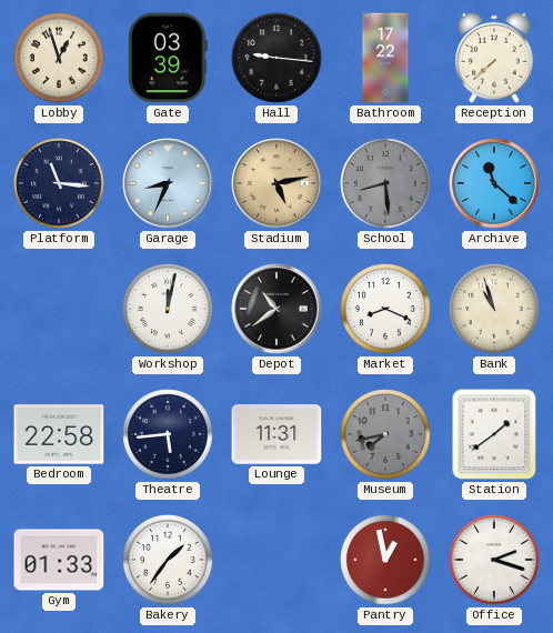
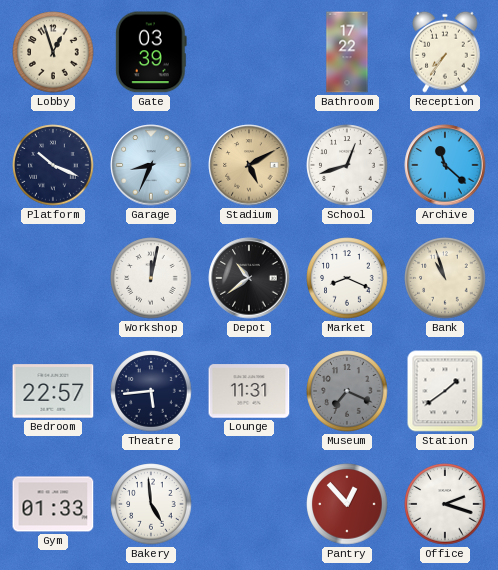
Hall: 9:16 -> none
Reception: 7:38 -> 7:36
Platform: 11:16 -> 10:19
Stadium: 5:13 -> 5:10
School: 8:29 -> 12:42
School dial: grey -> white
Bedroom: 22:58 -> 22:57
Museum: 7:43 -> 7:19
Bakery: 1:36 -> 4:59
Pantry: 12:58 -> 12:53
